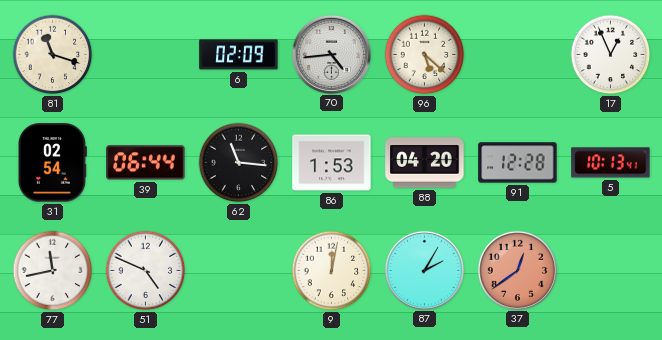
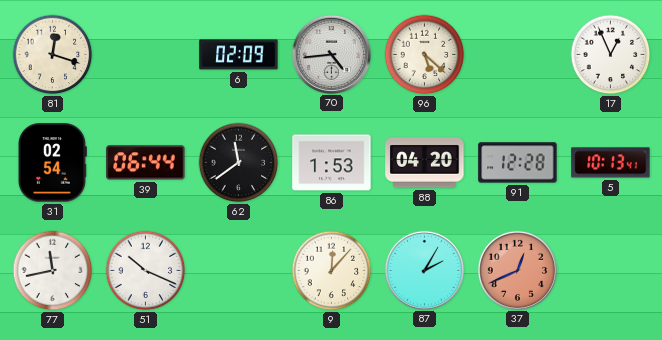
81: 11:18 -> 12:18
62: 11:16 -> 11:39
51: 4:49 -> 10:19
9: 12:02 -> 12:07
37: 12:39 -> 12:41
